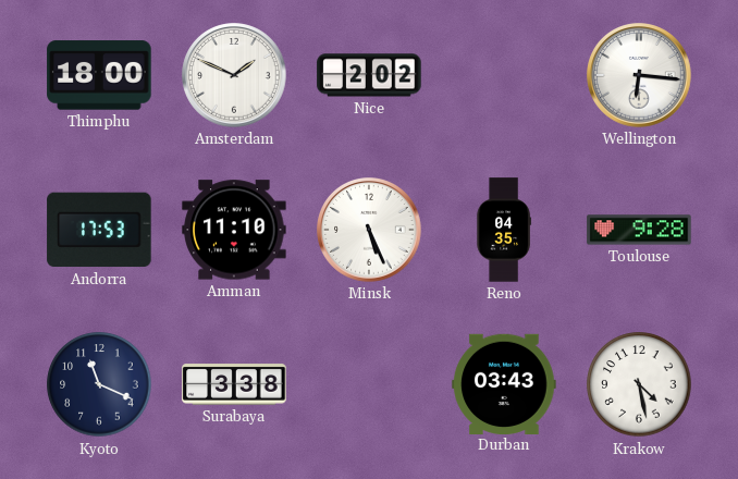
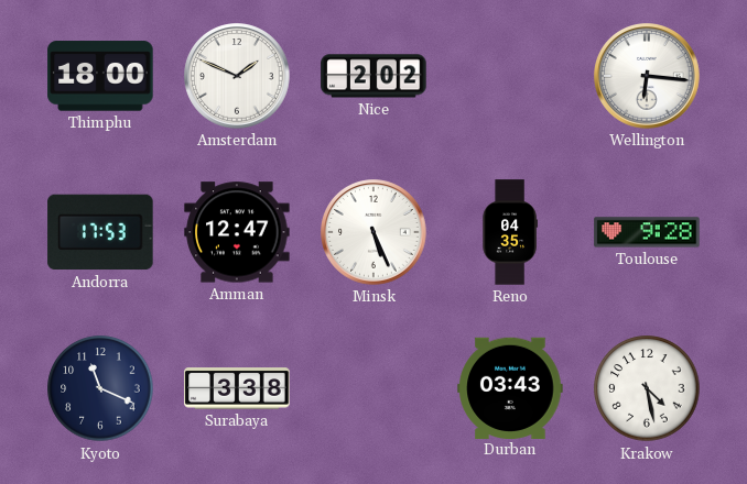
Amman: 11:10 -> 12:47
